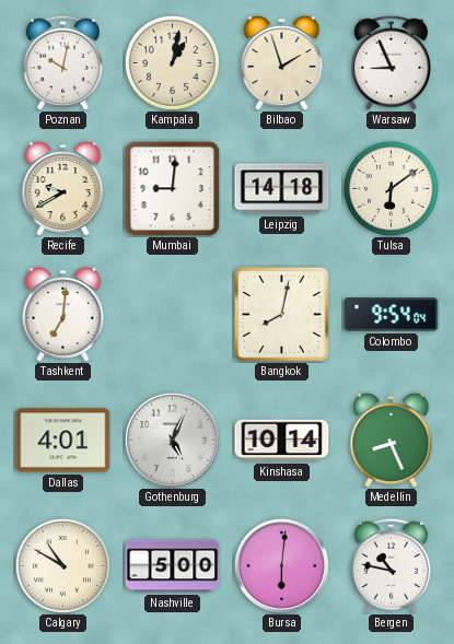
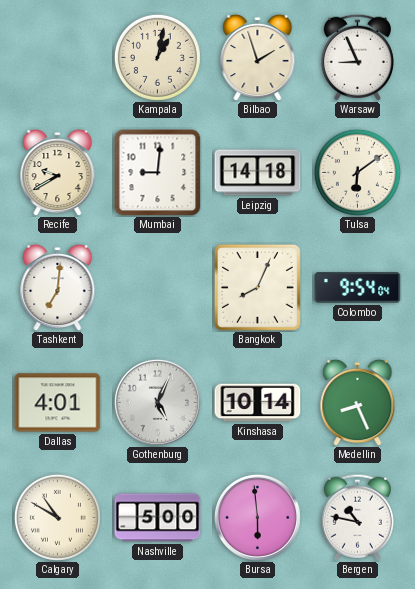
Poznan: 10:02 -> none
Bangkok: 8:02 -> 8:04
Bursa: 6:01 -> 5:59
